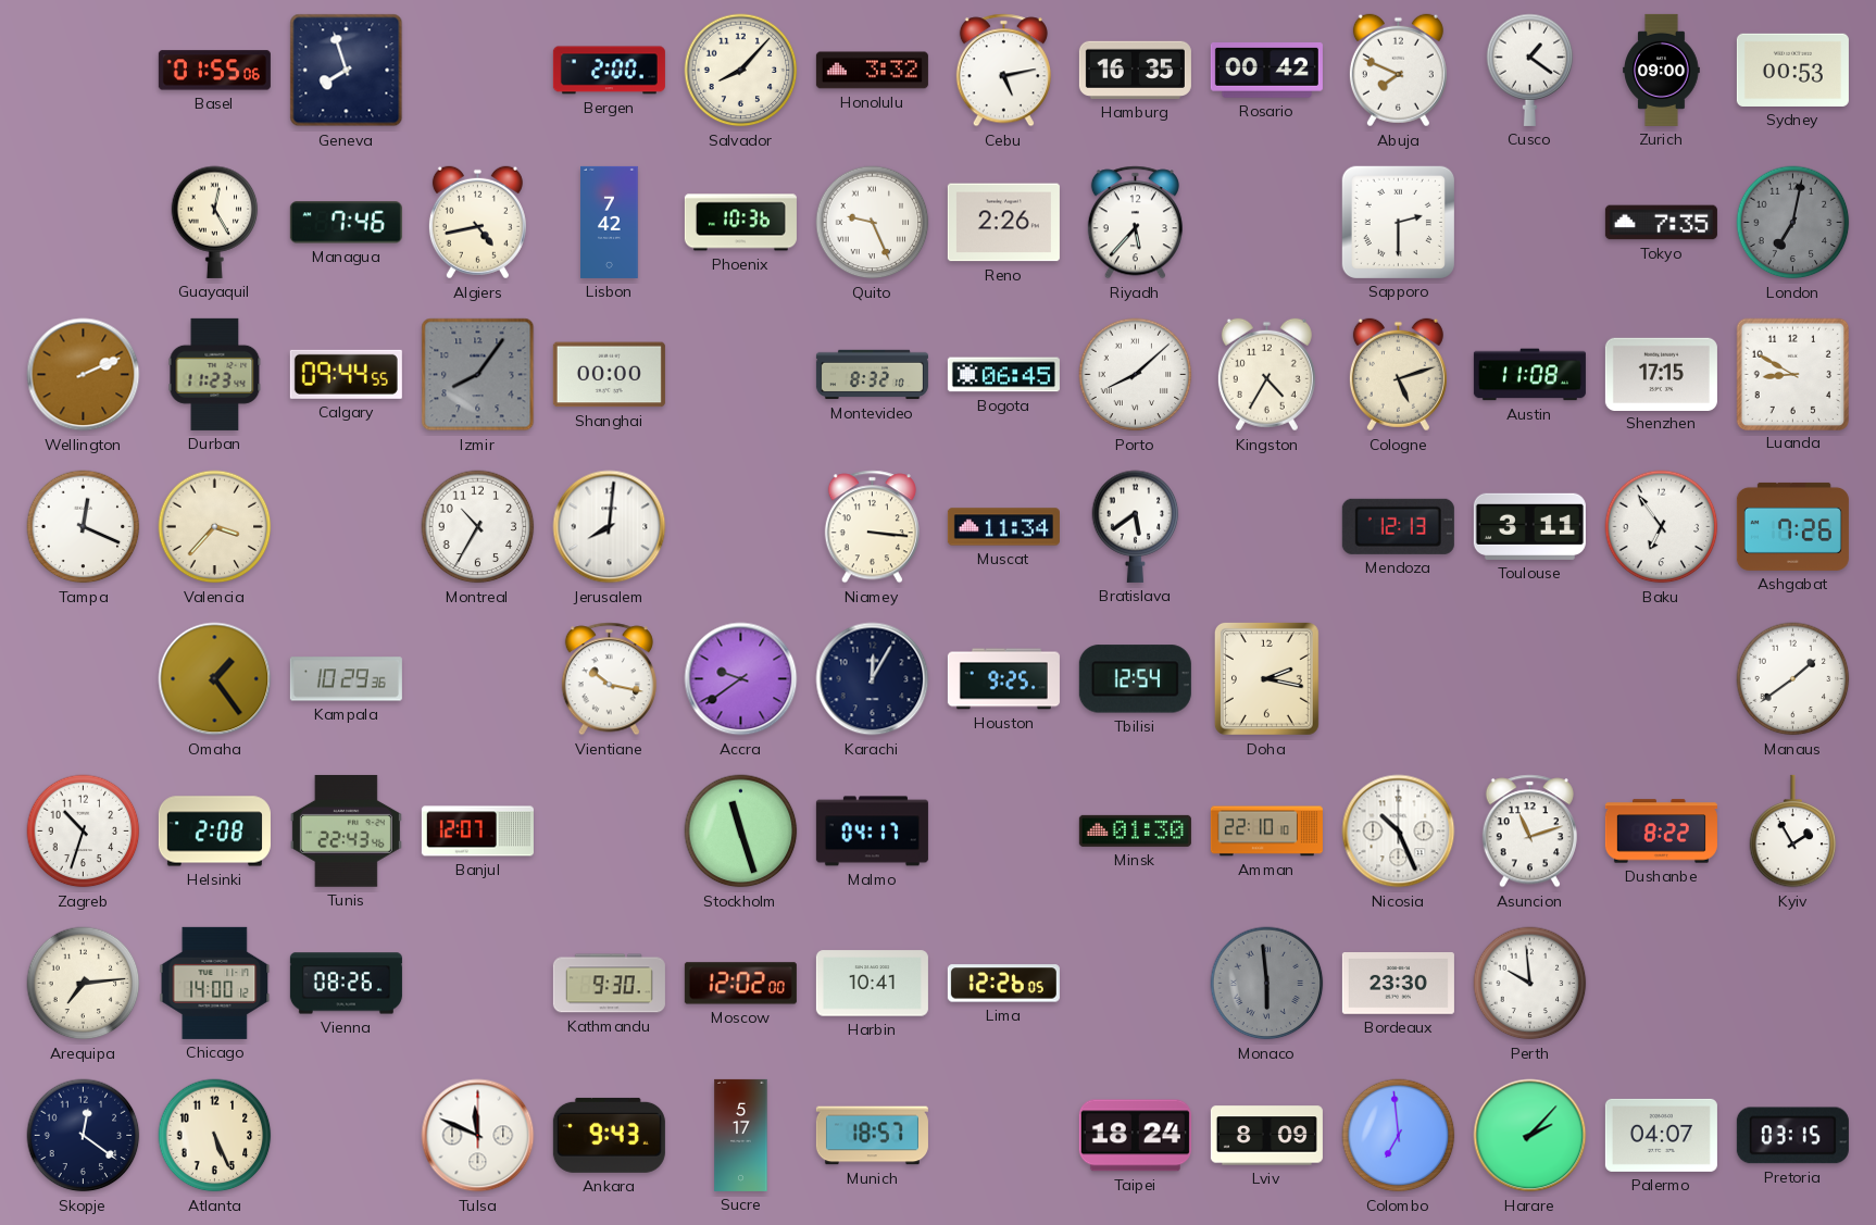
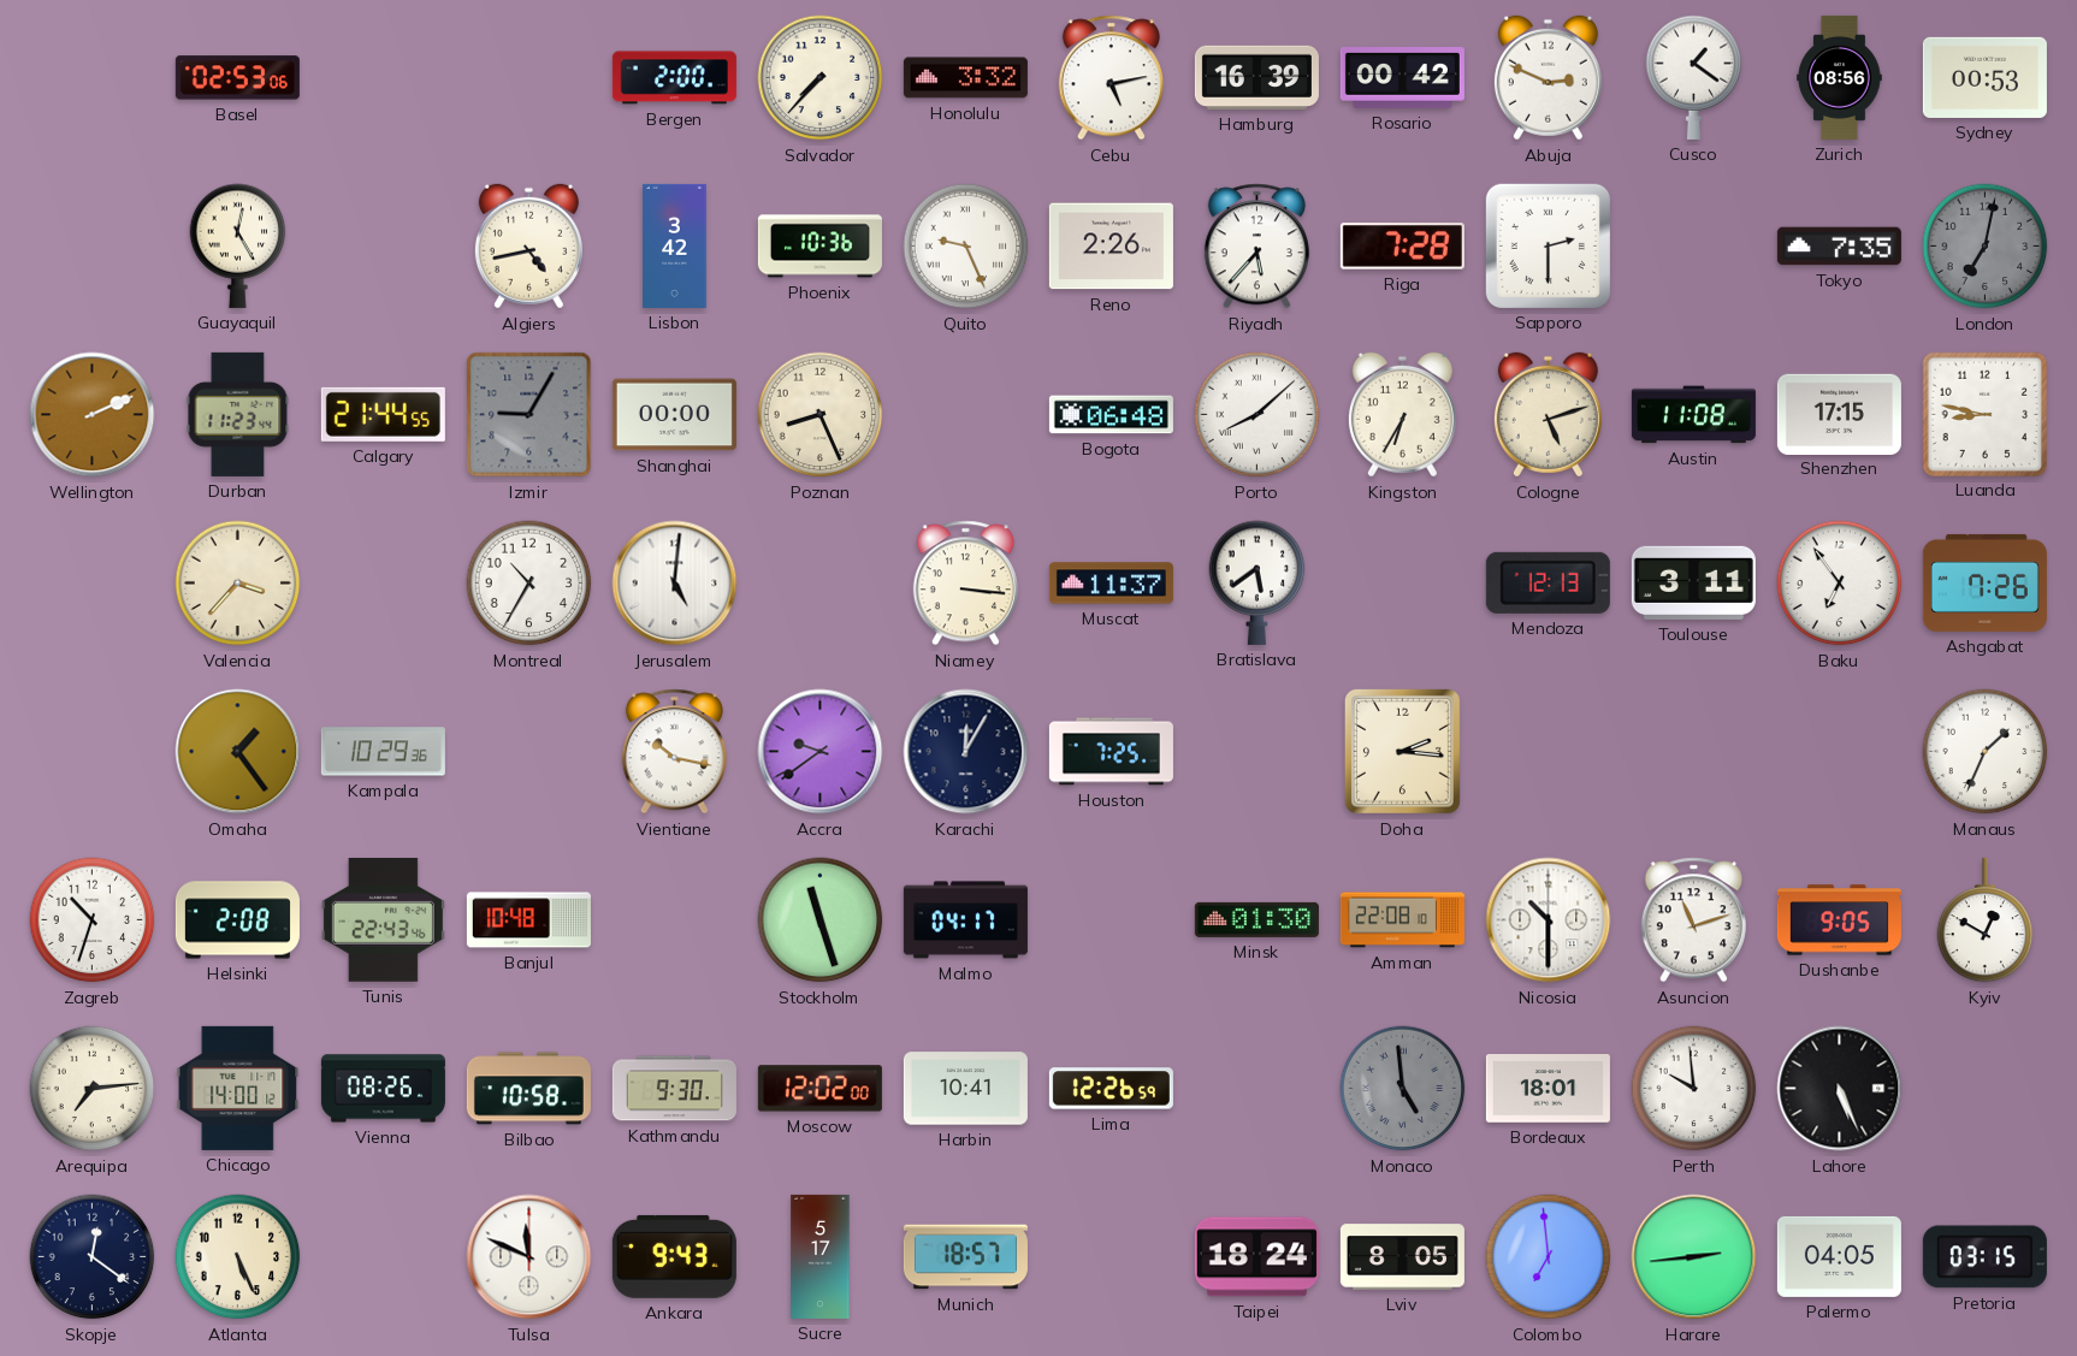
Basel: 01:55 -> 02:53
Geneva: 7:57 -> none
Salvador: 8:07 -> 7:37
Hamburg: 16:35 -> 16:39
Abuja: 7:49 -> 2:49
Zurich: 09:00 -> 08:56
Managua: 7:46 -> none
Lisbon: 7:42 -> 3:42
Riga: none -> 7:28
Calgary: 09:44 -> 21:44
Izmir: 8:06 -> 9:05
Poznan: none -> 8:26
Montevideo: 8:32 -> none
Bogota: 06:45 -> 06:48
Kingston: 4:35 -> 6:35
Luanda: 8:50 -> 8:47
Tampa: 12:19 -> none
Jerusalem: 8:01 -> 5:01
Muscat: 11:34 -> 11:37
Houston: 9:25 -> 7:25
Tbilisi: 12:54 -> none
Doha: 2:17 -> 2:16
Manaus: 1:39 -> 1:34
Banjul: 12:07 -> 10:48
Amman: 22:10 -> 22:08
Nicosia: 10:26 -> 10:30
Dushanbe: 8:22 -> 9:05
Kyiv: 1:55 -> 12:50
Bilbao: none -> 10:58
Lima: 12:26:05 -> 12:26:59
Monaco: 5:59 -> 4:59
Bordeaux: 23:30 -> 18:01
Lahore: none -> 5:26
Lviv: 8:09 -> 8:05
Harare: 2:07 -> 2:44
Palermo: 04:07 -> 04:05
